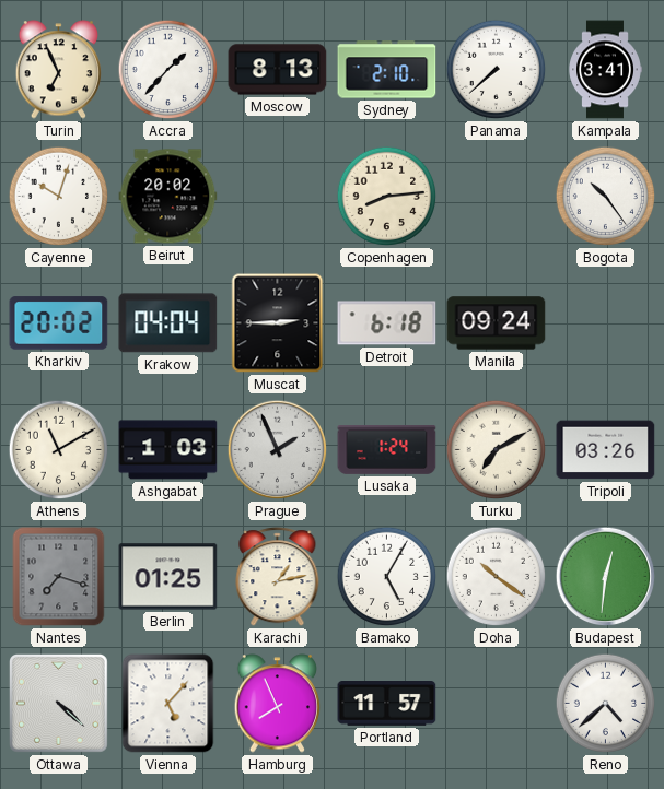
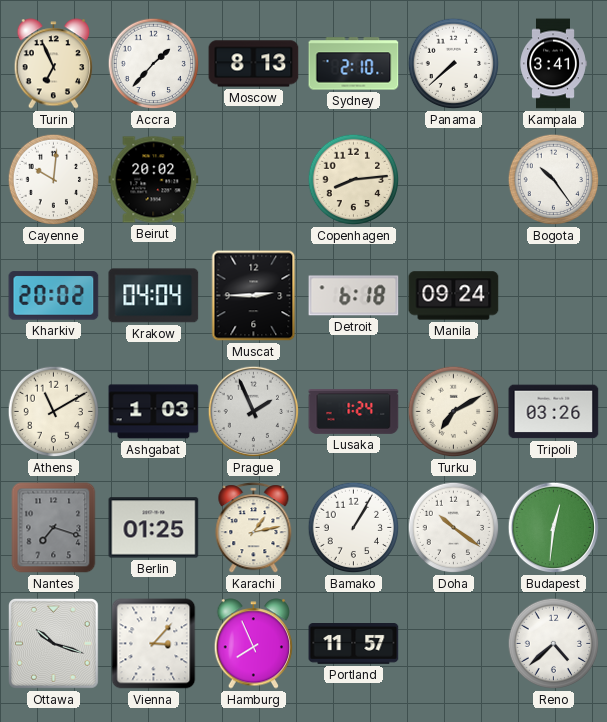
Cayenne: 10:03 -> 10:01
Bamako: 5:05 -> 1:05
Ottawa: 4:22 -> 10:18
Vienna: 5:07 -> 3:07
